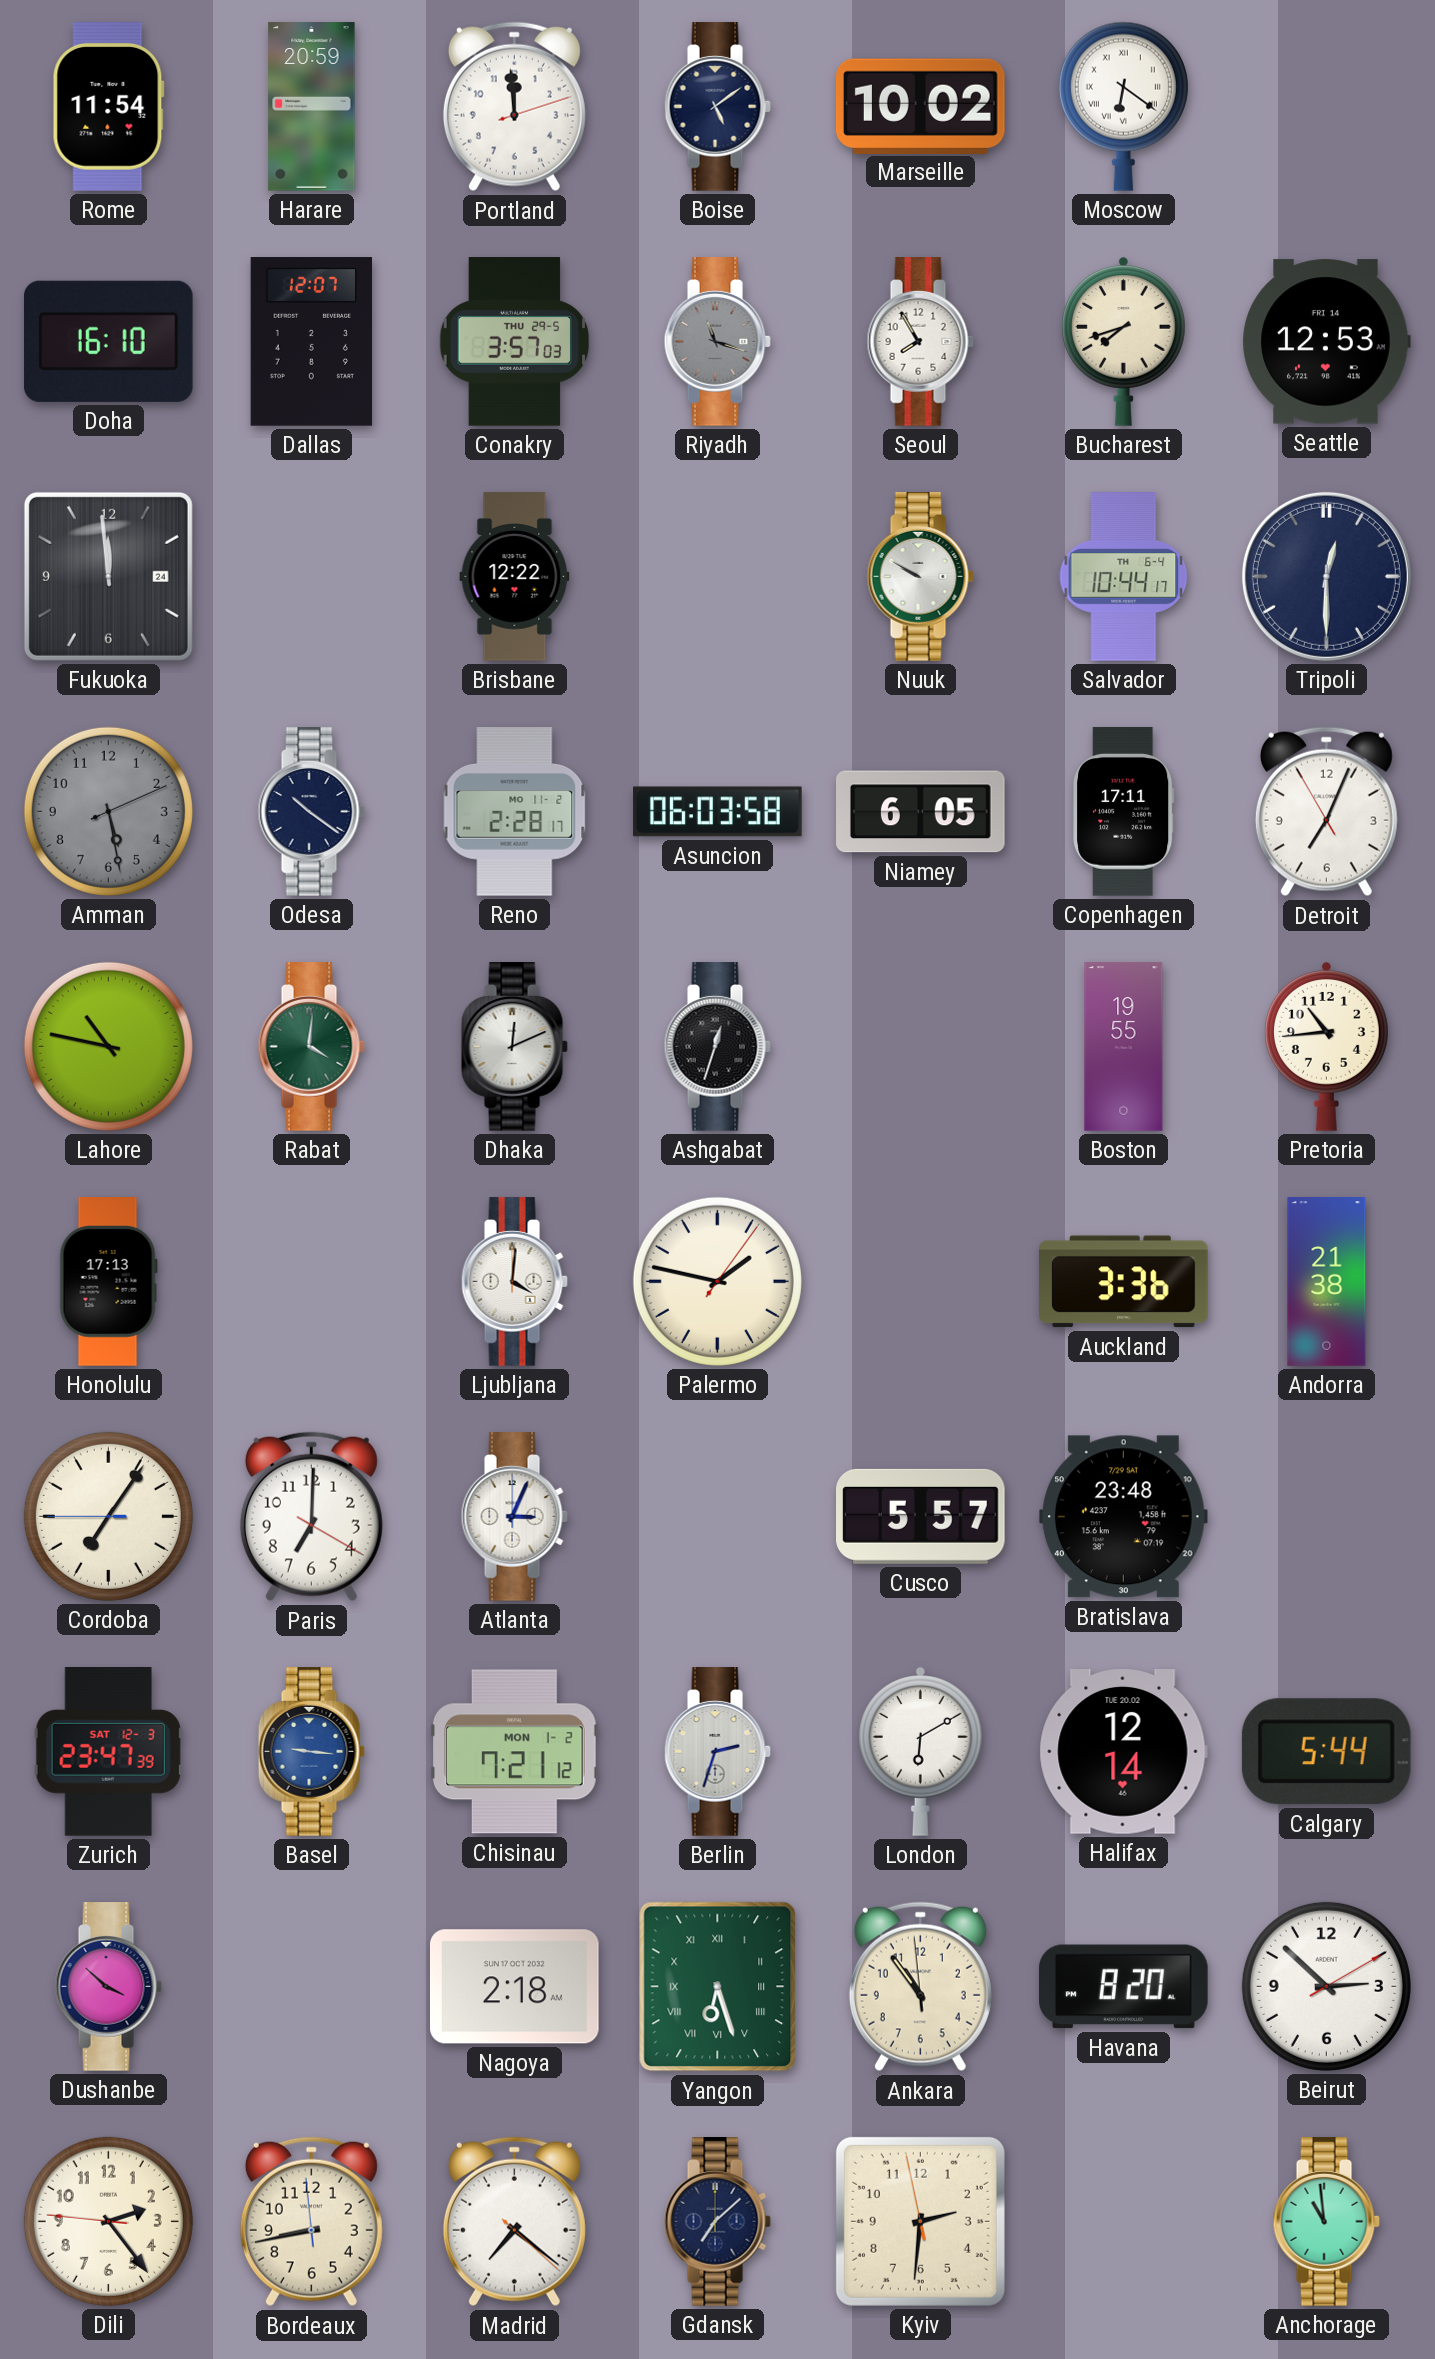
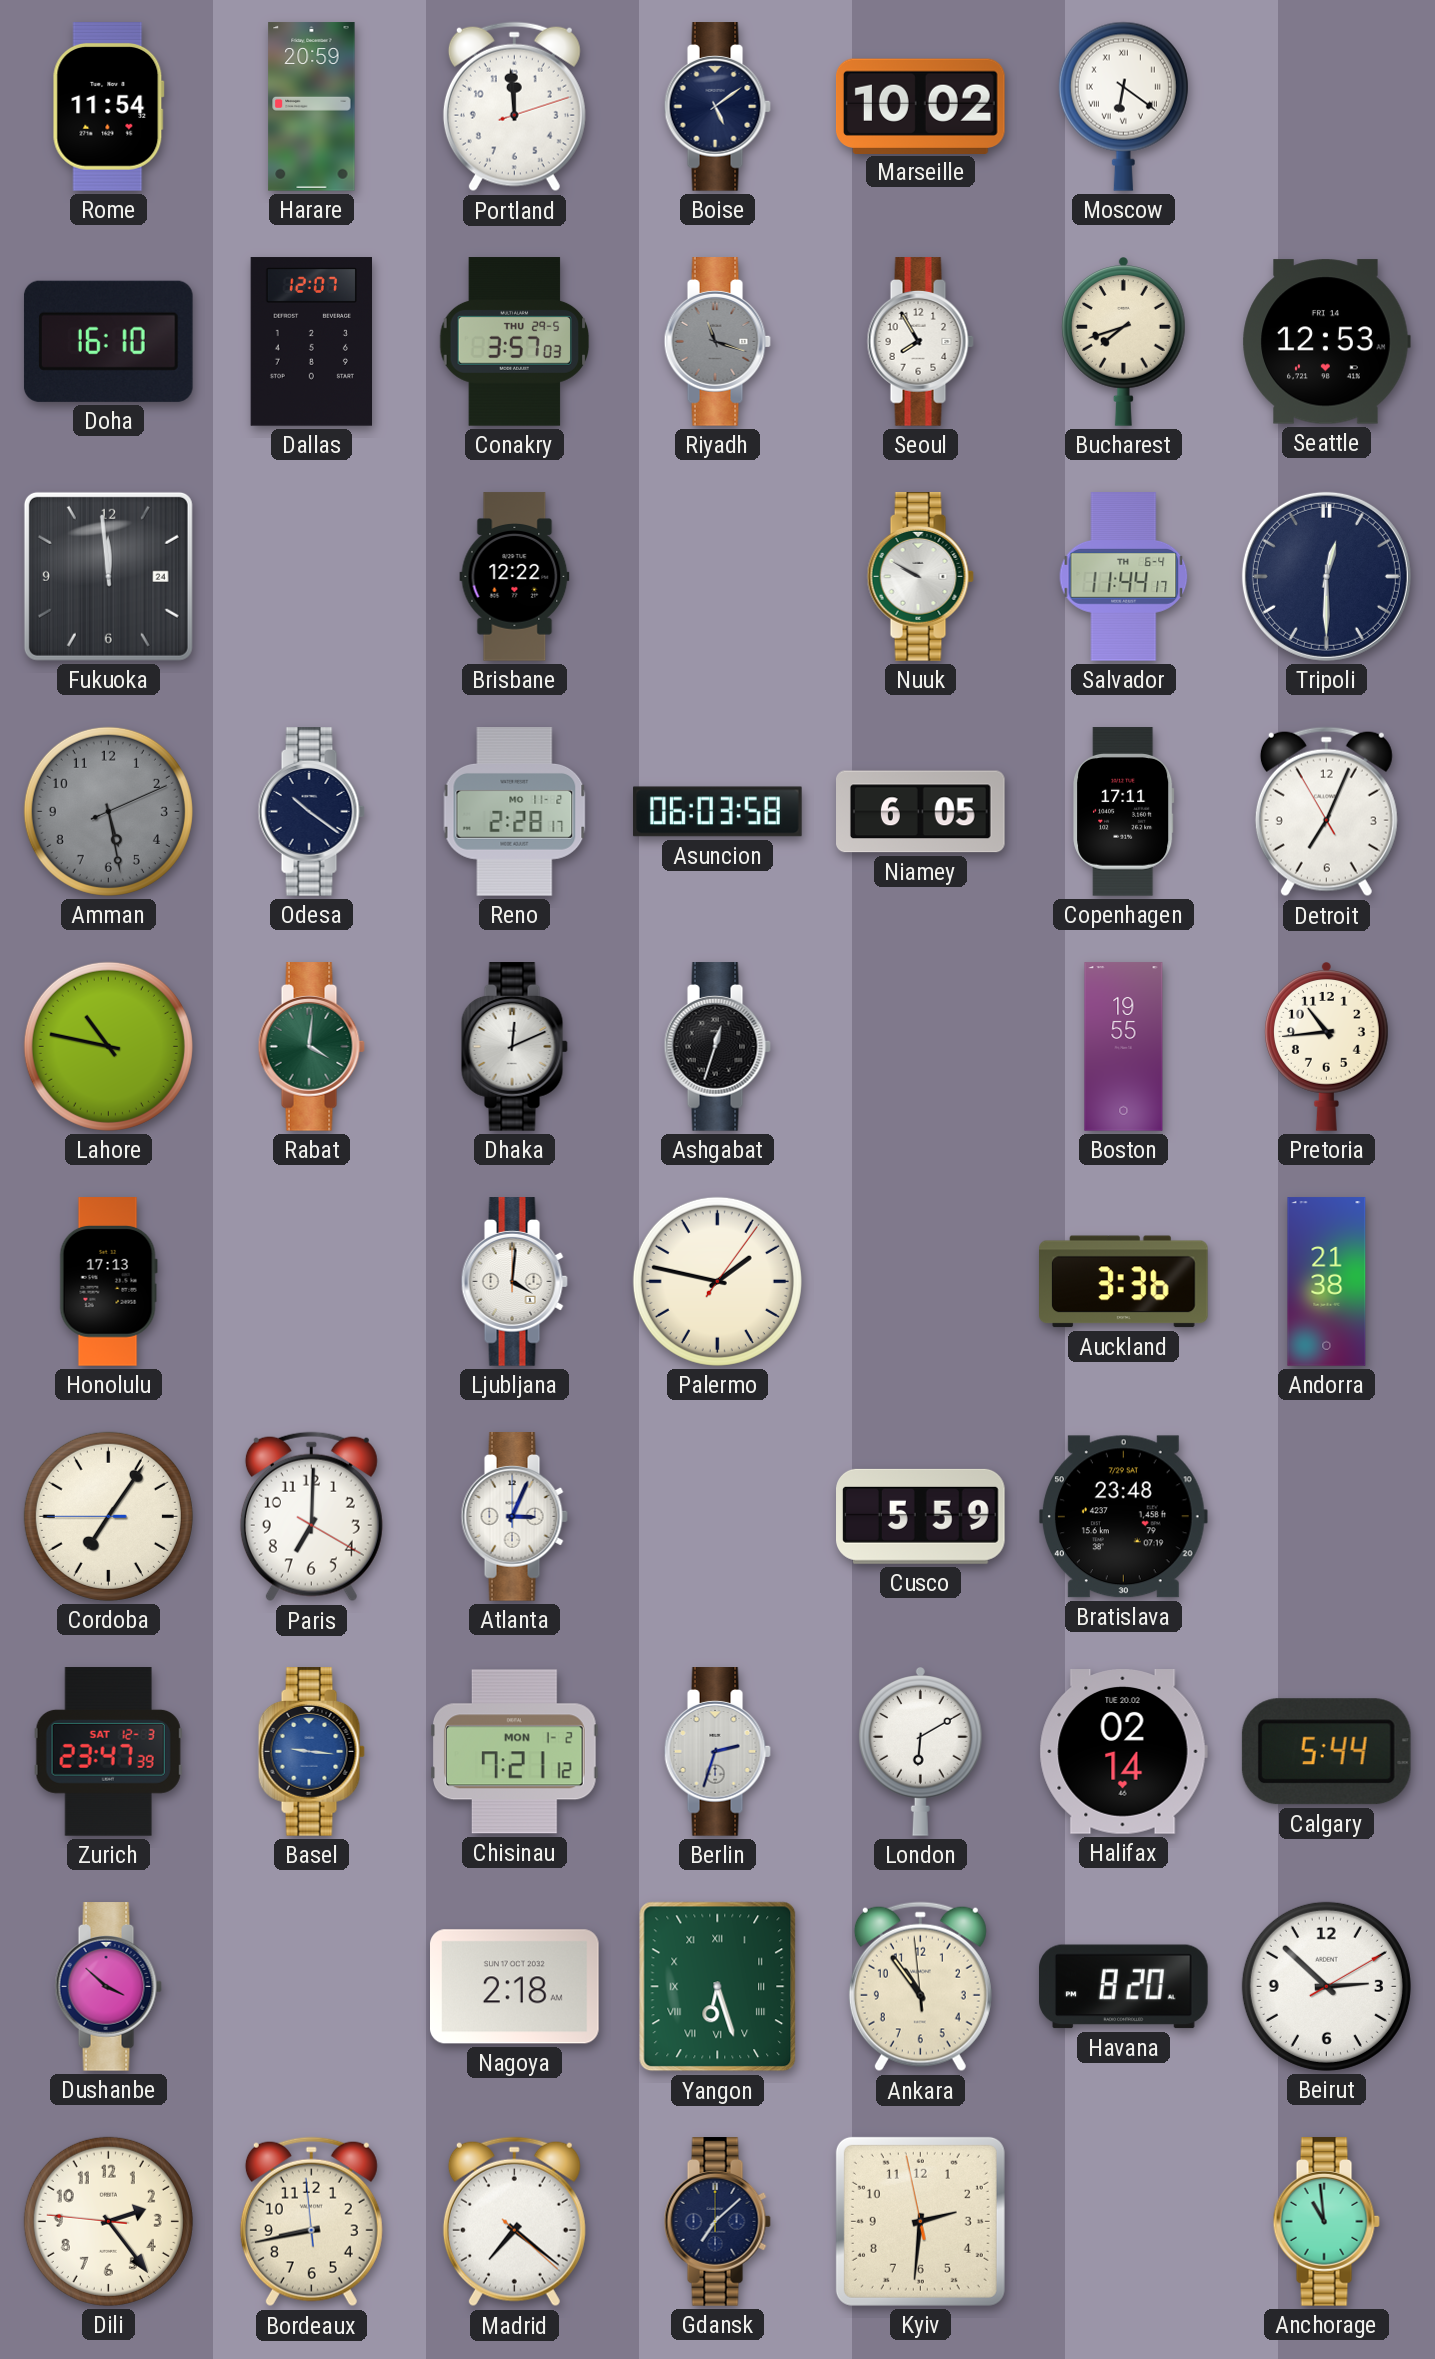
Salvador: 10:44 -> 11:44
Cusco: 5:57 -> 5:59
Halifax: 12:14 -> 02:14
